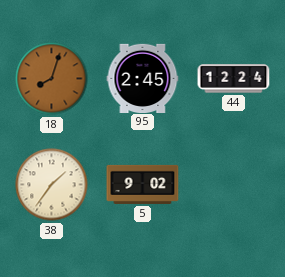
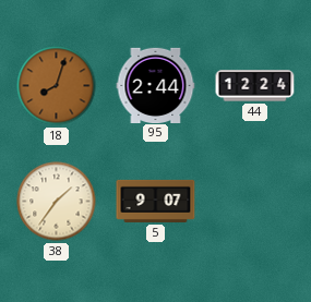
95: 2:45 -> 2:44
5: 9:02 -> 9:07
